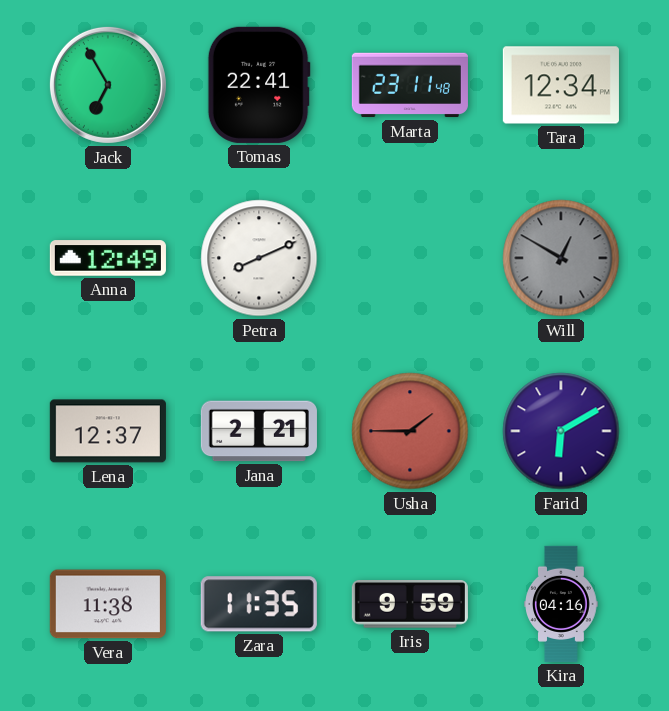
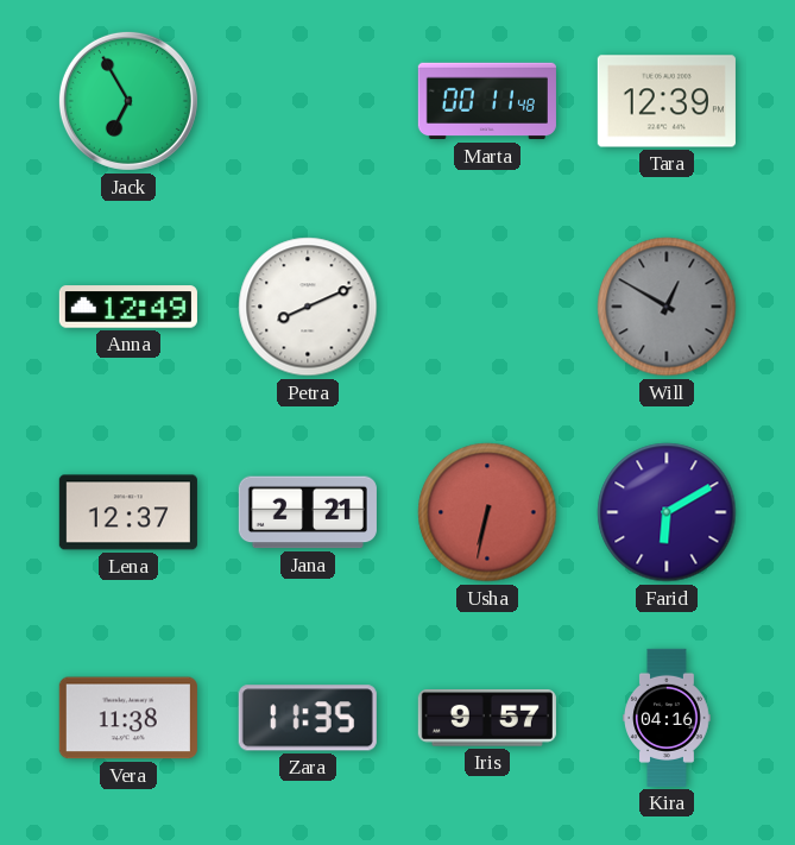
Tomas: 22:41 -> none
Marta: 23:11 -> 00:11
Tara: 12:34 -> 12:39
Usha: 1:45 -> 6:32
Iris: 9:59 -> 9:57
